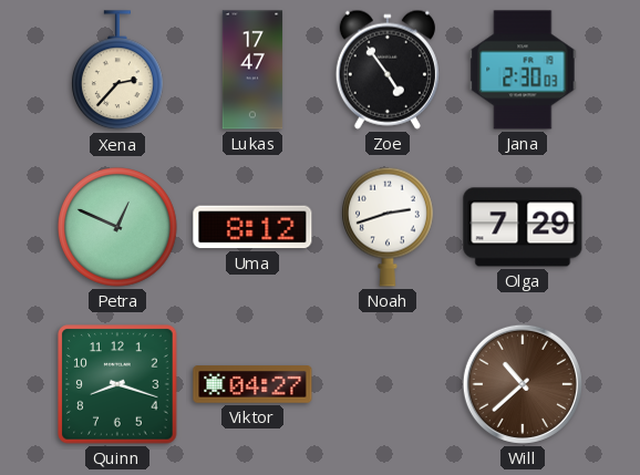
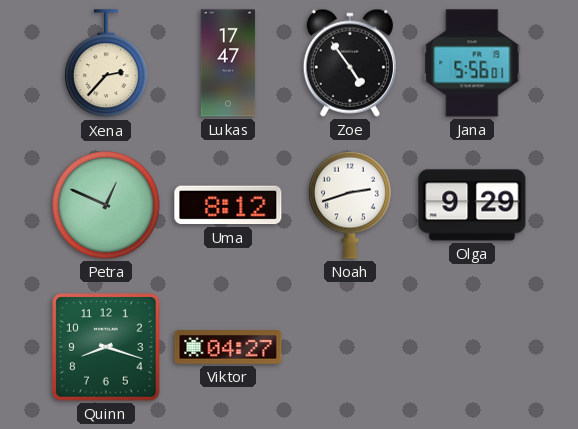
Jana: 2:30 -> 5:56
Olga: 7:29 -> 9:29
Will: 10:38 -> none
